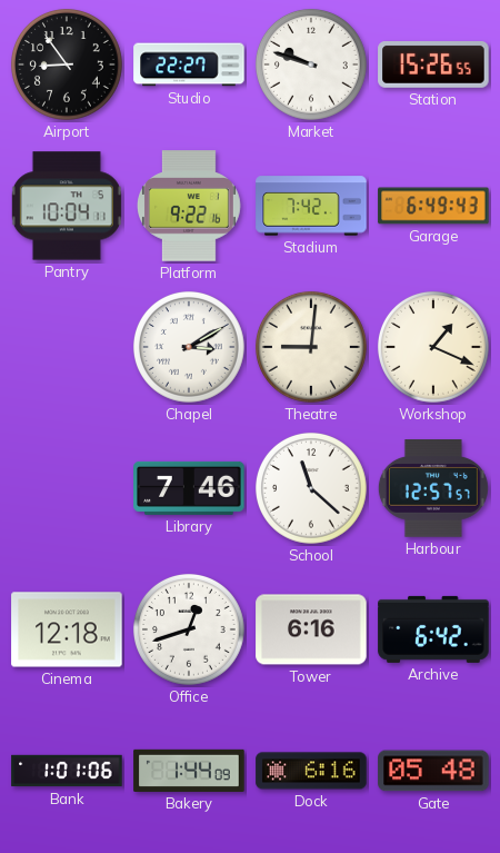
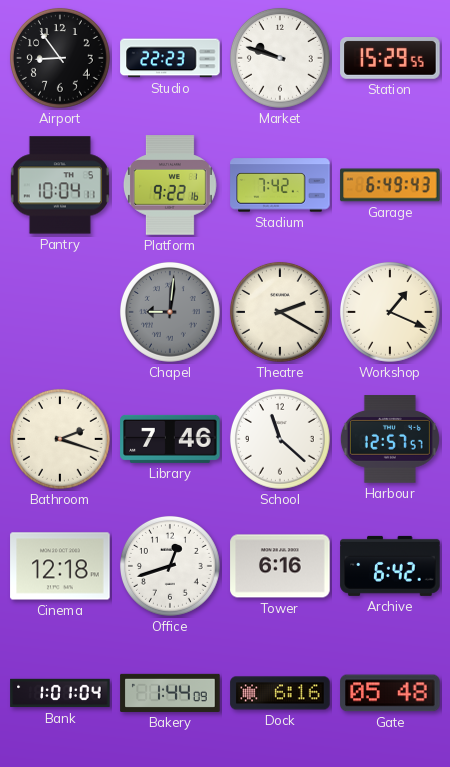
Studio: 22:27 -> 22:23
Station: 15:26 -> 15:29
Chapel: 3:10 -> 9:01
Chapel dial: white -> grey
Theatre: 9:01 -> 2:20
Bathroom: none -> 2:18
Bank: 1:01:06 -> 1:01:04
